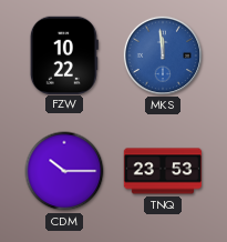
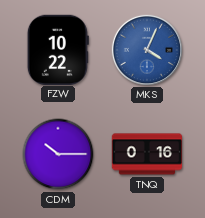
MKS: 11:59 -> 4:04
TNQ: 23:53 -> 0:16
